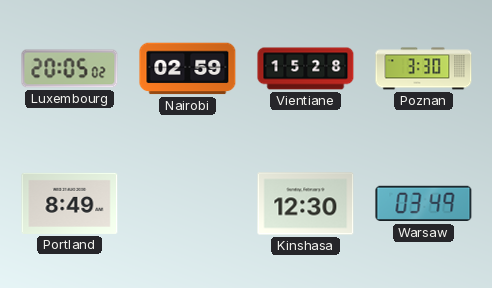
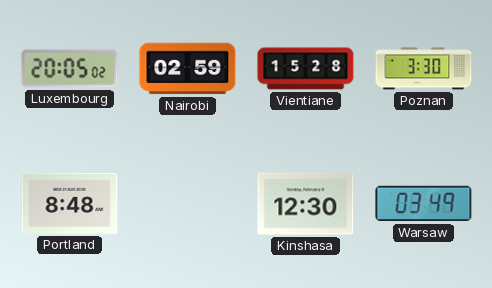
Portland: 8:49 -> 8:48
